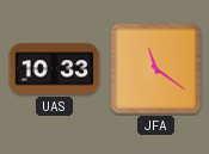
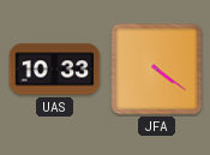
JFA: 11:21 -> 4:21
